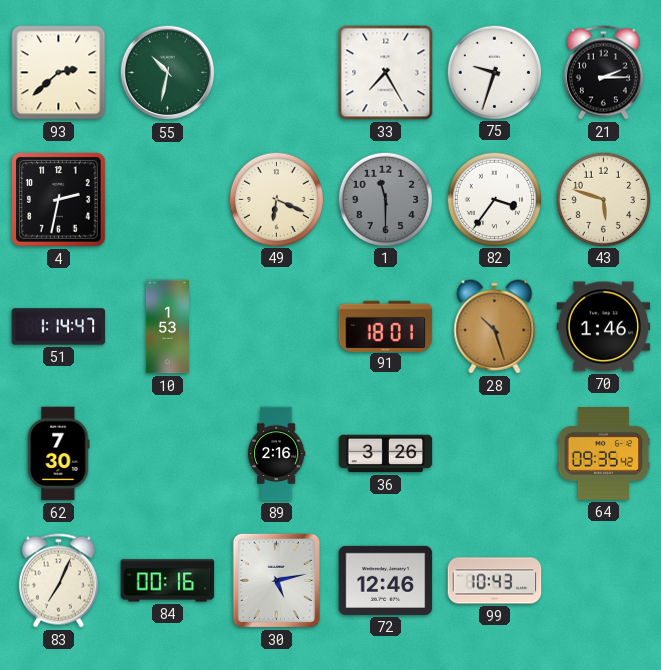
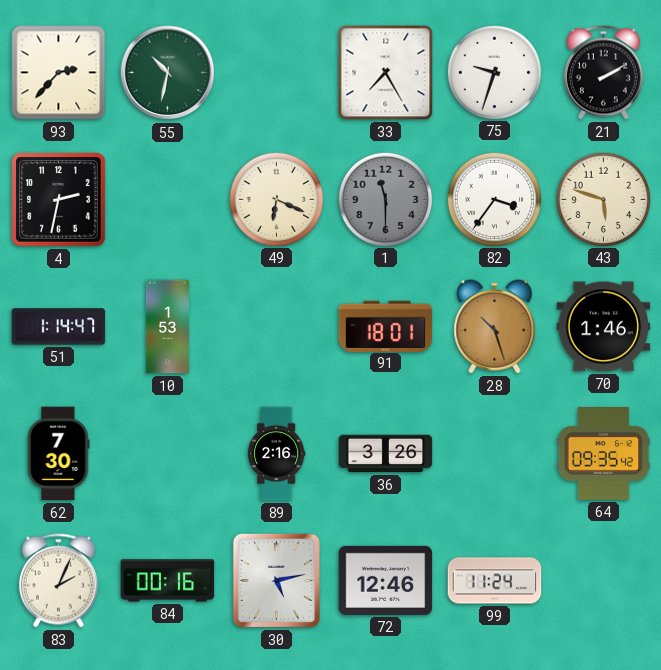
93: 2:38 -> 2:37
21: 2:15 -> 2:10
83: 7:04 -> 2:04
99: 10:43 -> 11:24
